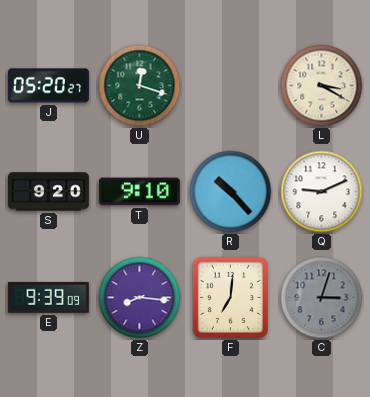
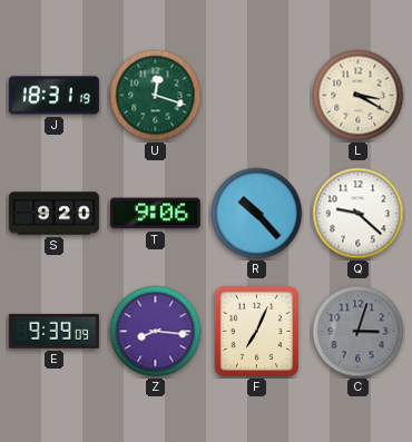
J: 05:20 -> 18:31
T: 9:10 -> 9:06
Q: 9:11 -> 9:22
F: 7:01 -> 7:04
